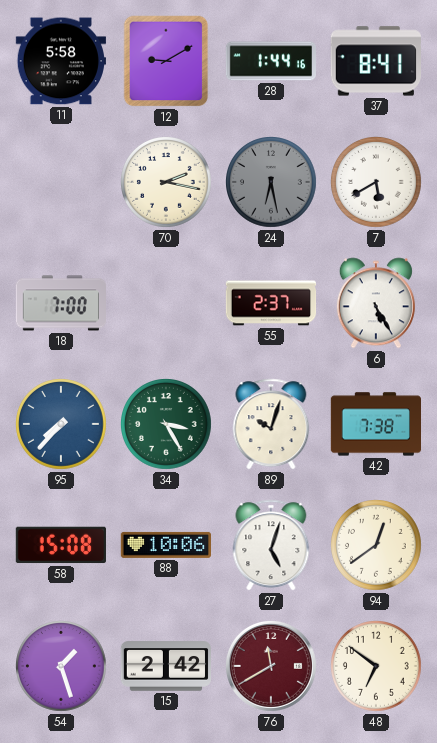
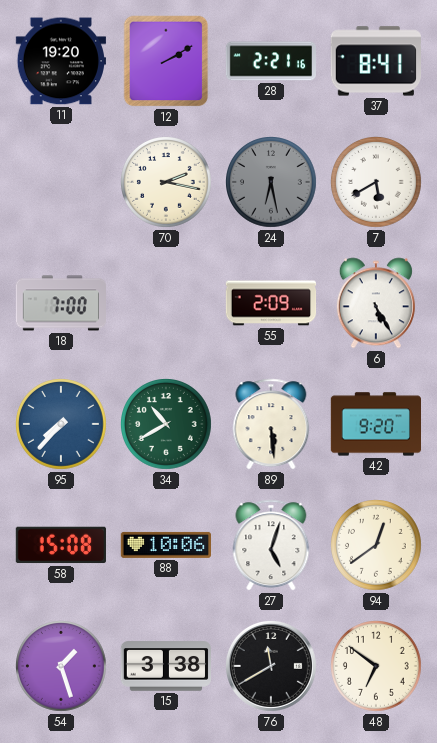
11: 5:58 -> 19:20
12: 9:10 -> 2:10
28: 1:44 -> 2:21
55: 2:37 -> 2:09
34: 3:25 -> 10:40
89: 10:03 -> 5:29
42: 7:38 -> 9:20
15: 2:42 -> 3:38
76 dial: burgundy -> black
